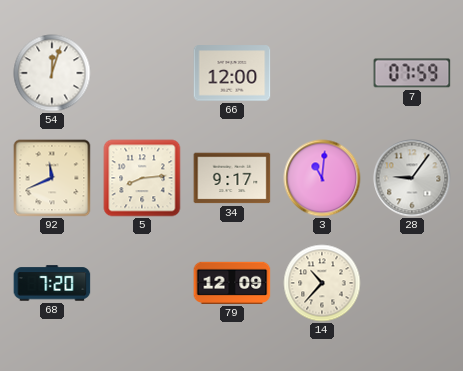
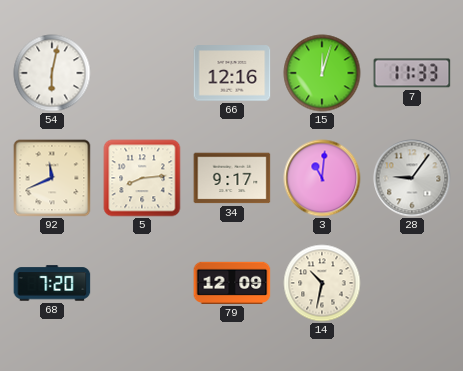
54: 12:03 -> 6:02
66: 12:00 -> 12:16
15: none -> 12:03
7: 07:59 -> 11:33
14: 10:37 -> 10:32
